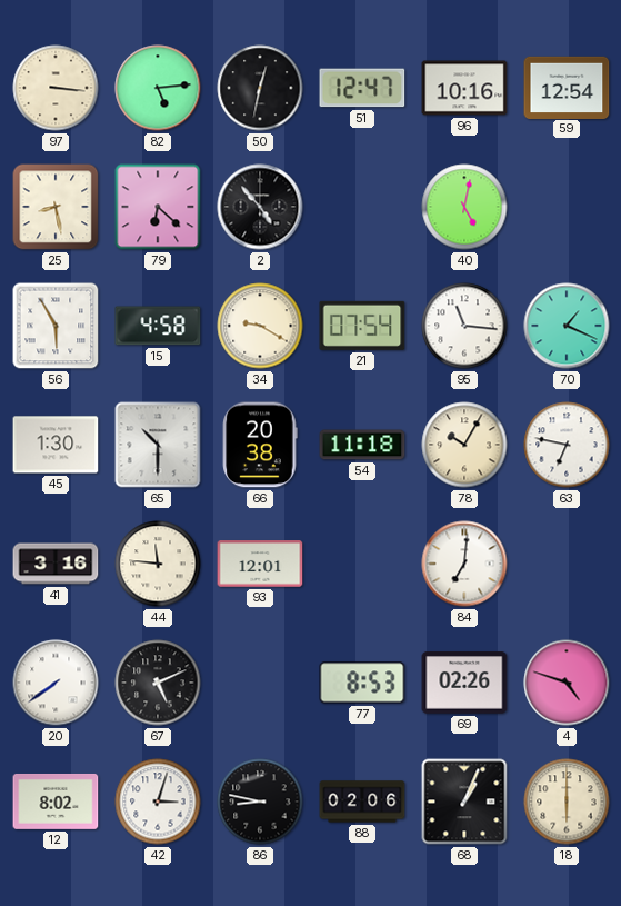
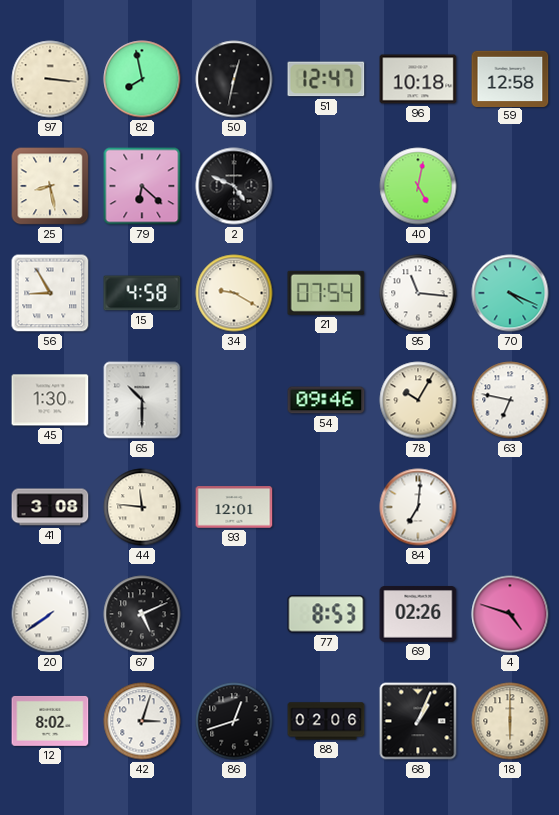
82: 5:14 -> 7:58
96: 10:16 -> 10:18
59: 12:54 -> 12:58
2: 4:53 -> 4:49
56: 5:55 -> 8:55
70: 1:19 -> 4:19
66: 20:38 -> none
54: 11:18 -> 09:46
41: 3:16 -> 3:08
86: 8:47 -> 12:42
